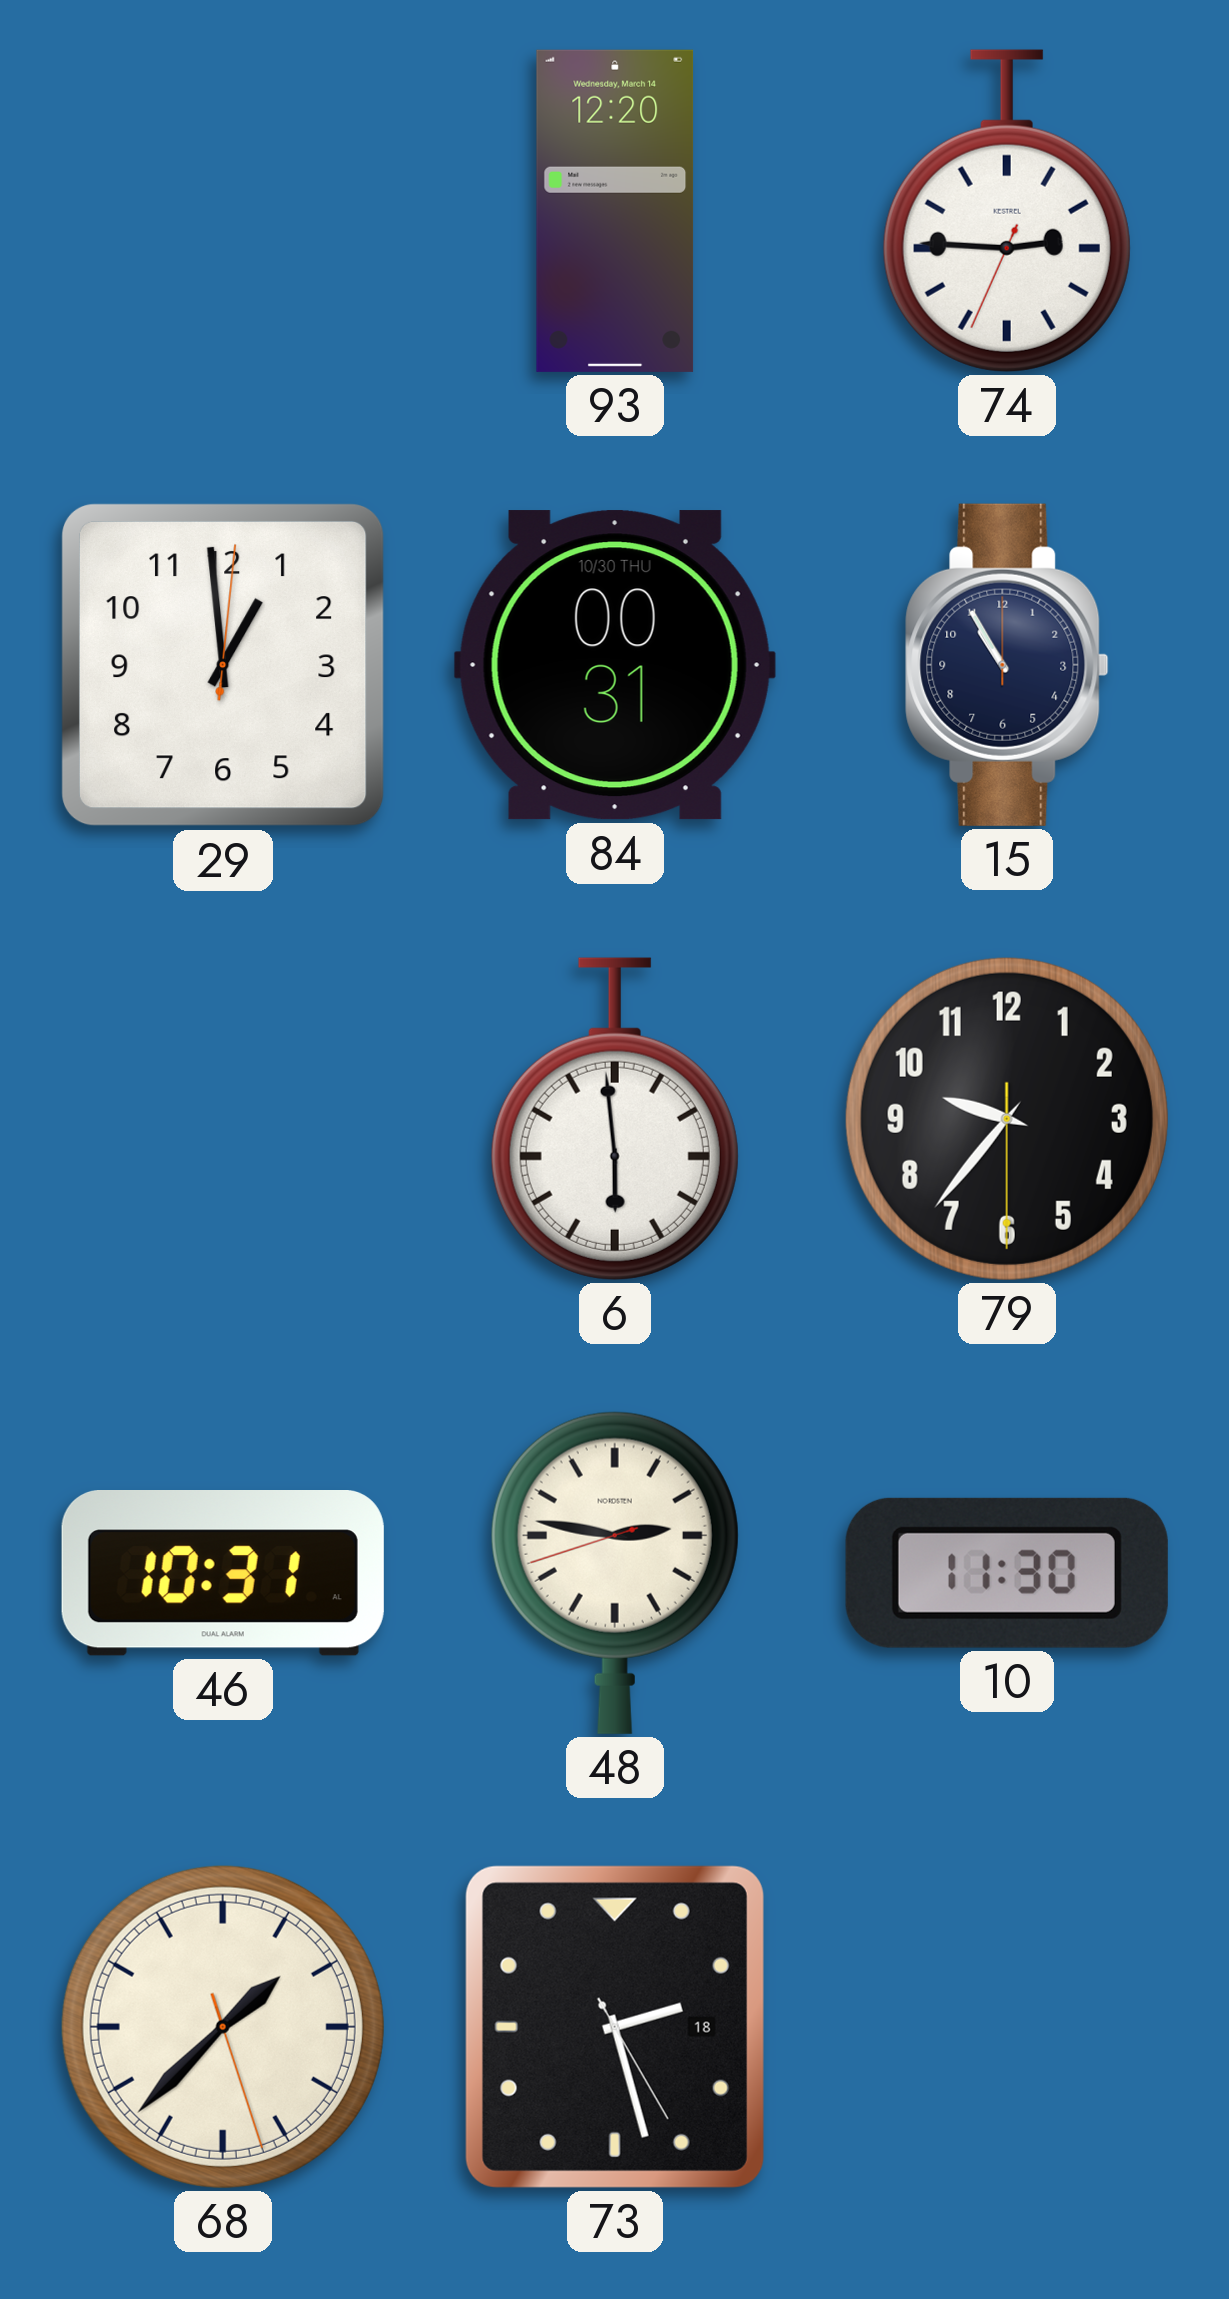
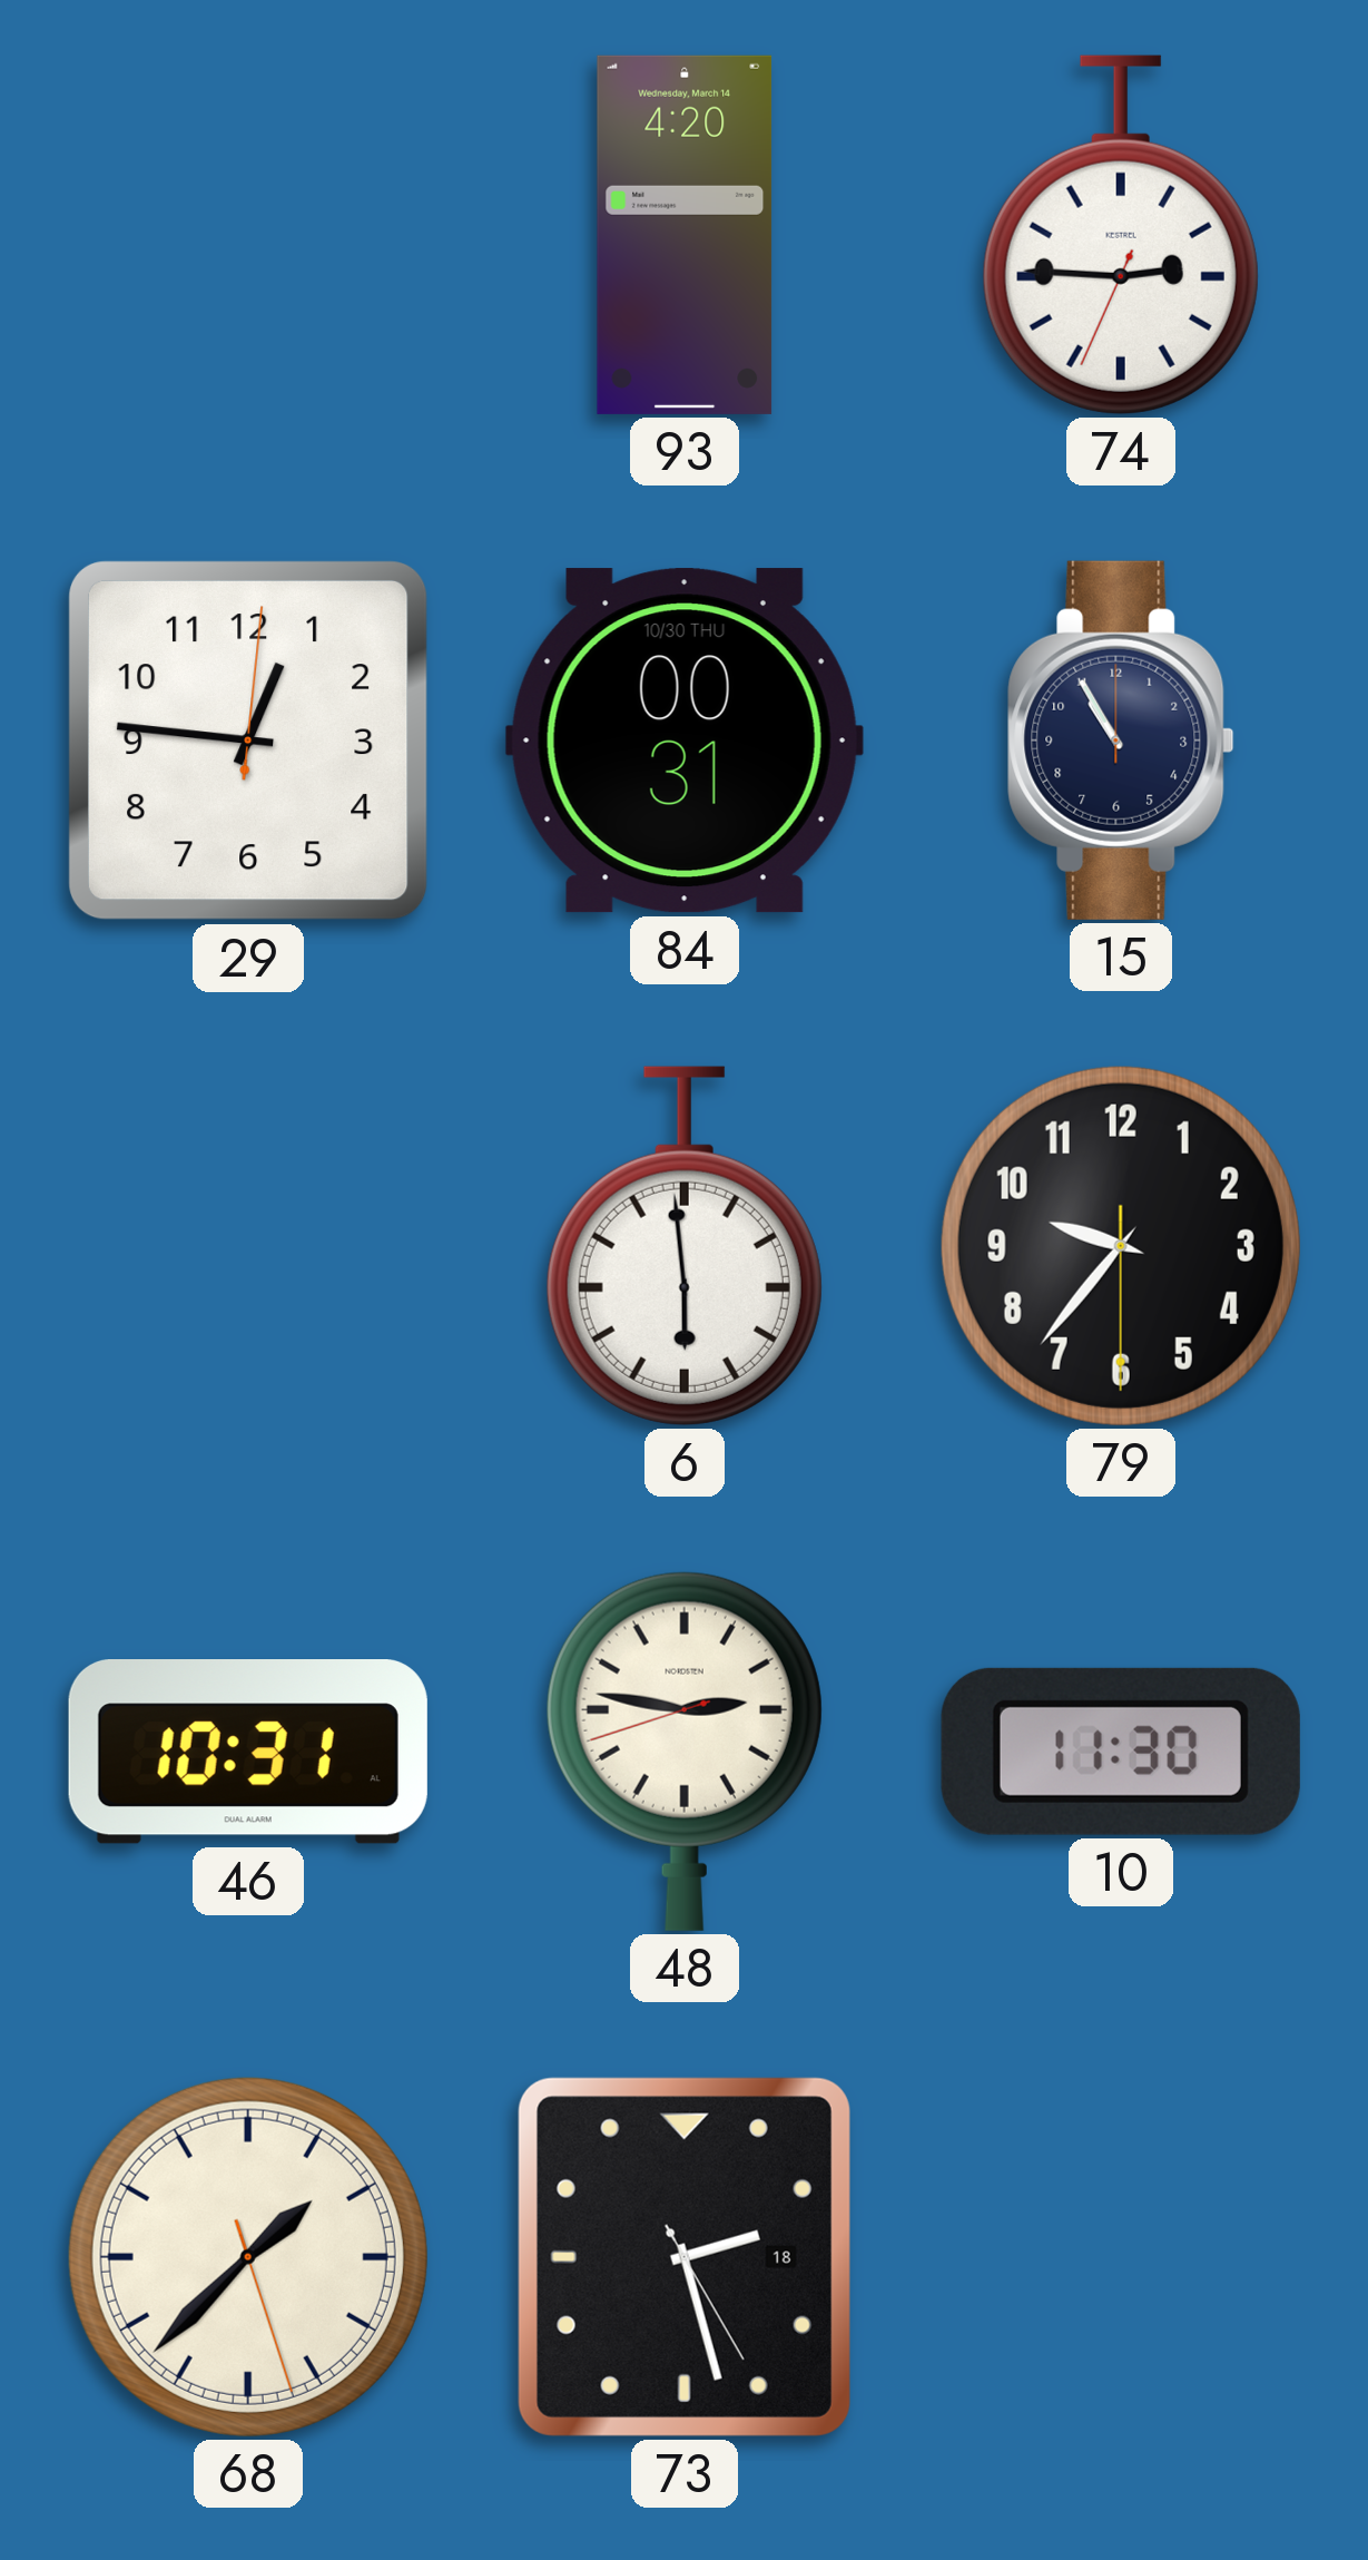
93: 12:20 -> 4:20
29: 12:59 -> 12:46
